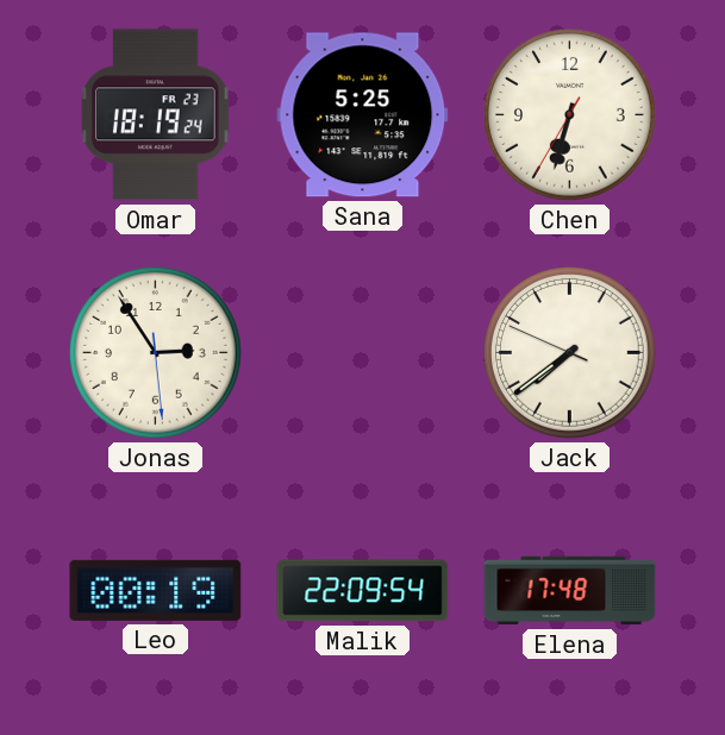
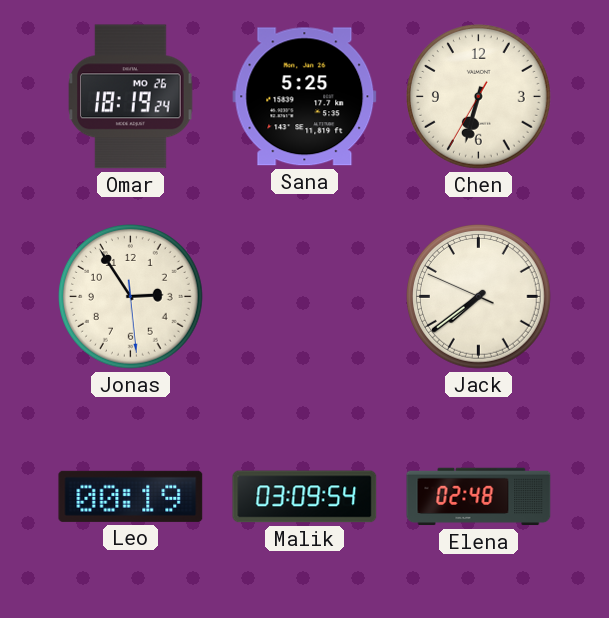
Omar date: FR 23 -> MO 26
Malik: 22:09 -> 03:09
Elena: 17:48 -> 02:48
